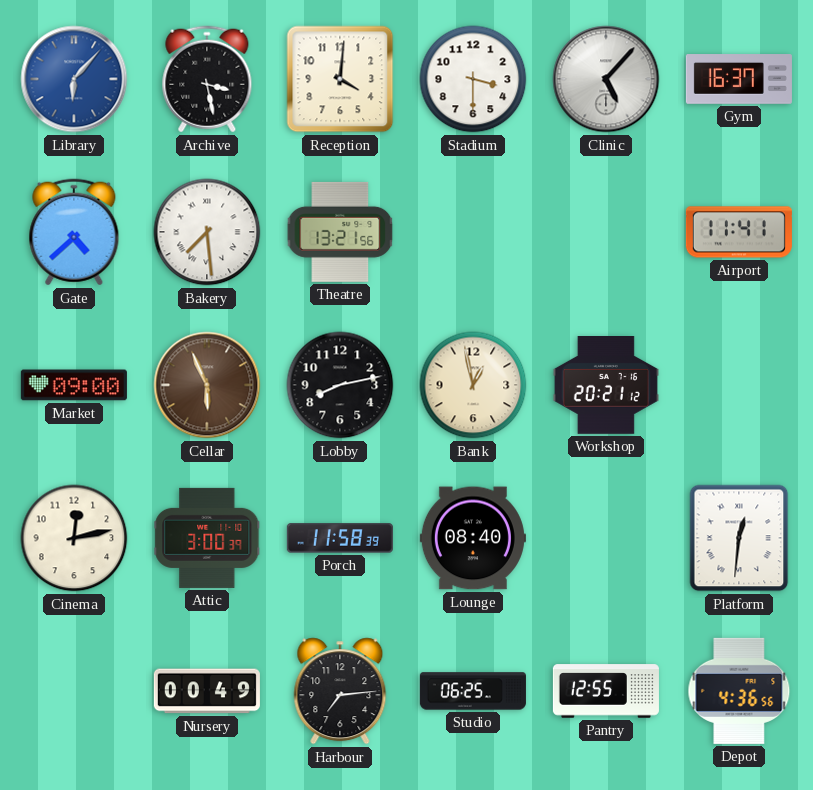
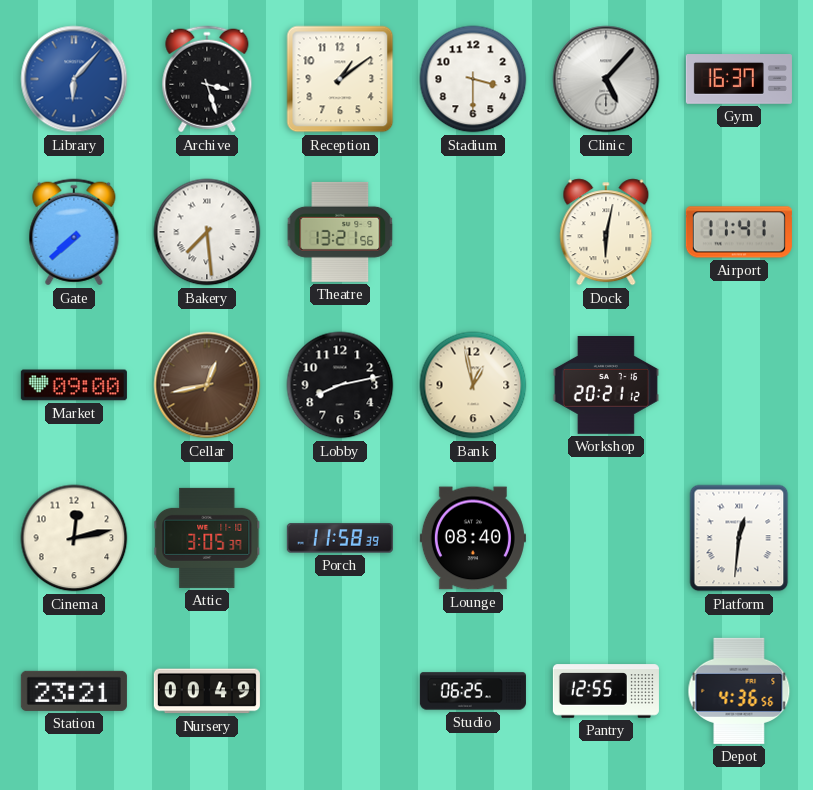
Archive: 3:28 -> 3:27
Reception: 4:01 -> 1:09
Gate: 4:38 -> 7:38
Dock: none -> 6:02
Cellar: 5:56 -> 12:43
Attic: 3:00 -> 3:05
Station: none -> 23:21
Harbour: 7:14 -> none
